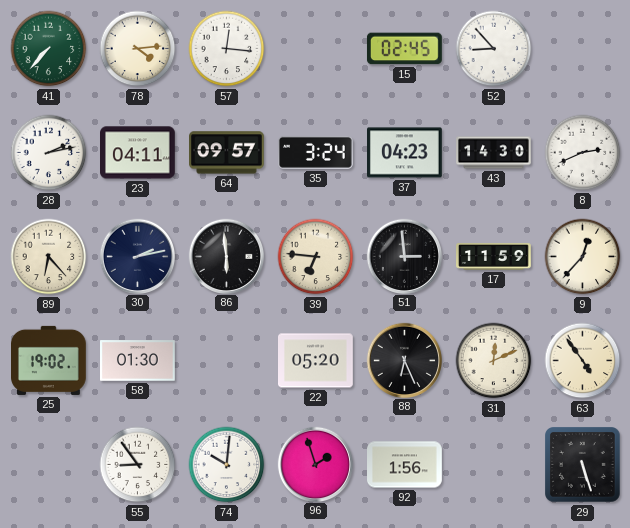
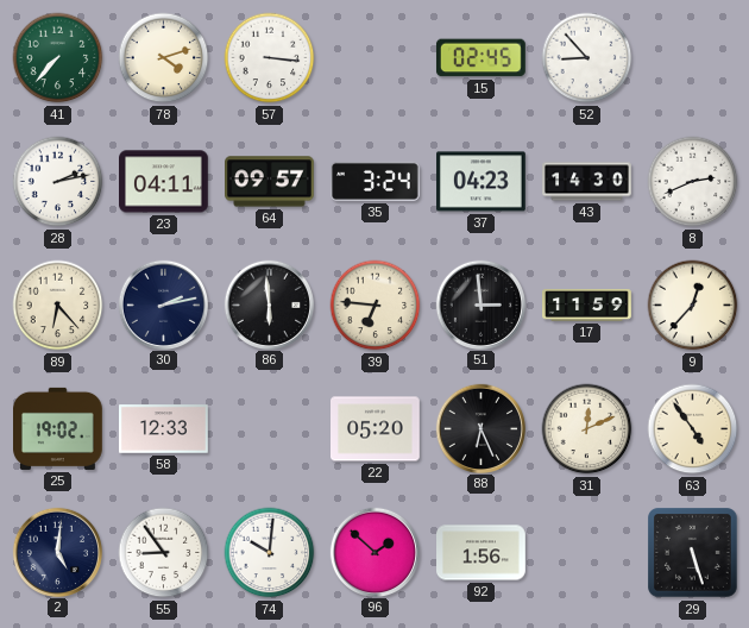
78: 4:14 -> 4:12
57: 12:16 -> 3:16
58: 01:30 -> 12:33
2: none -> 5:01
96: 1:57 -> 1:52
